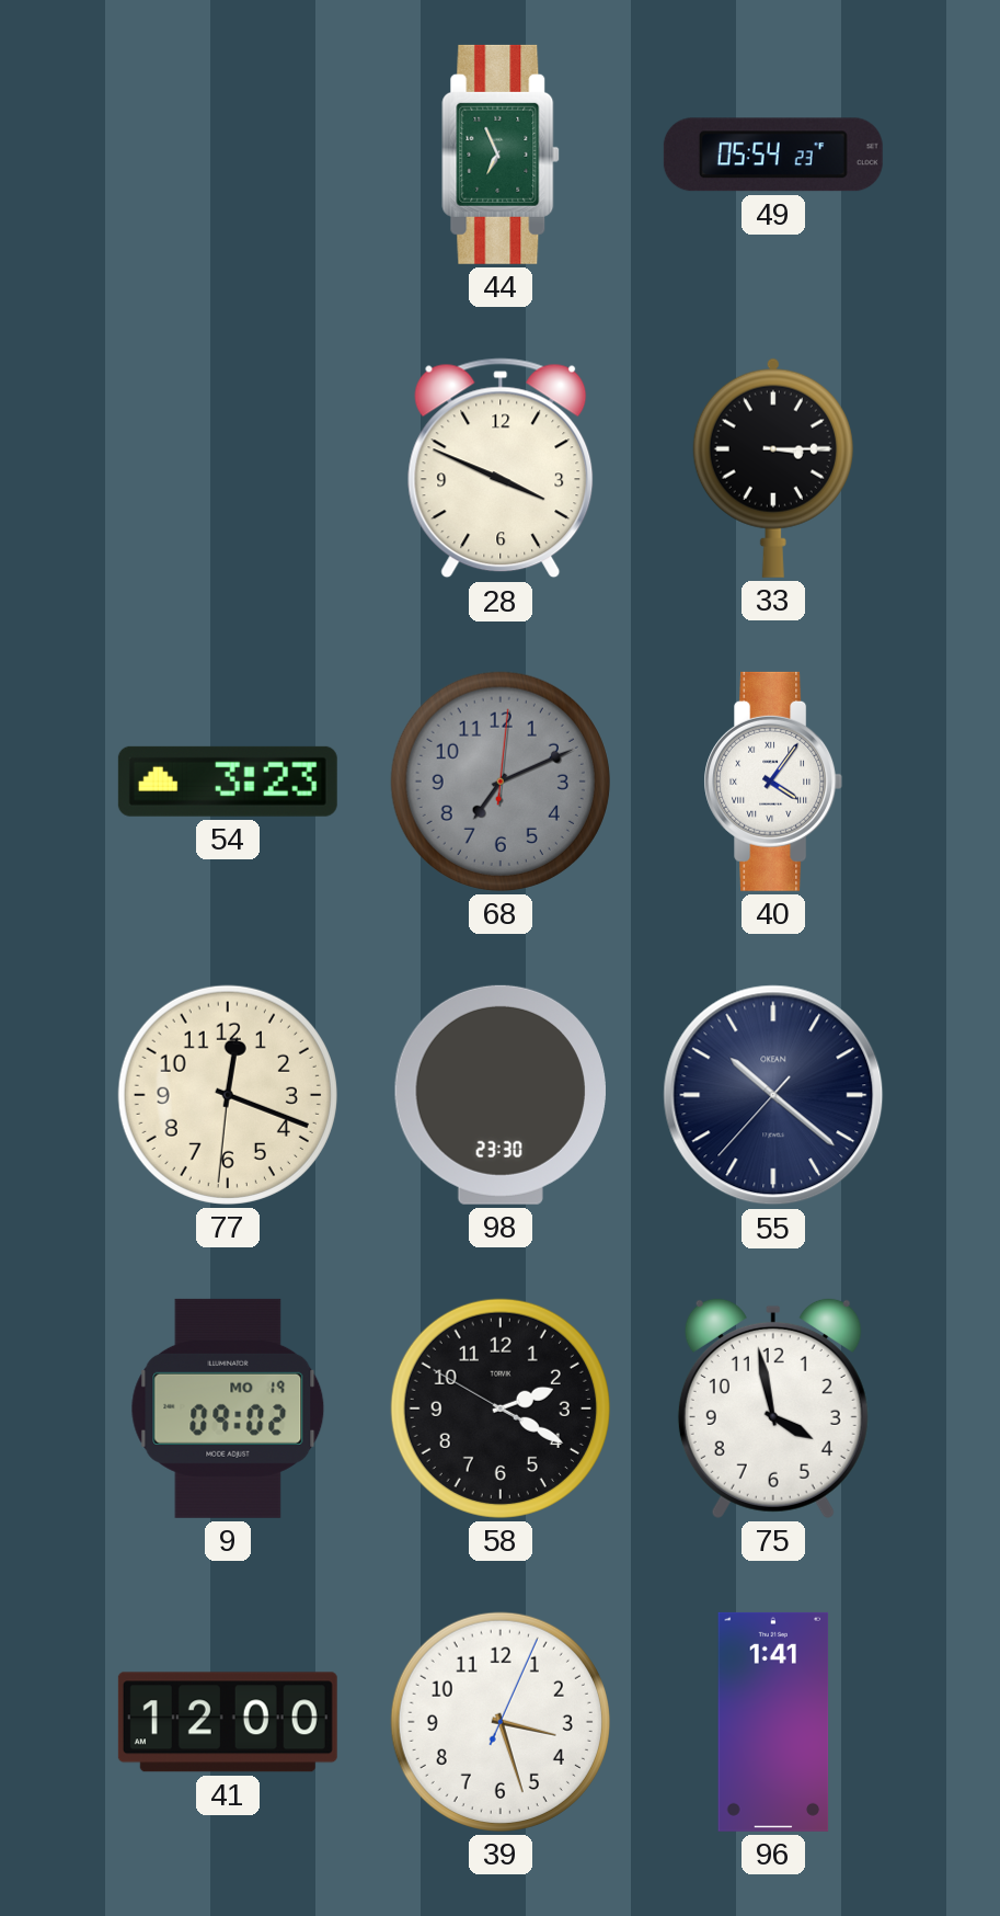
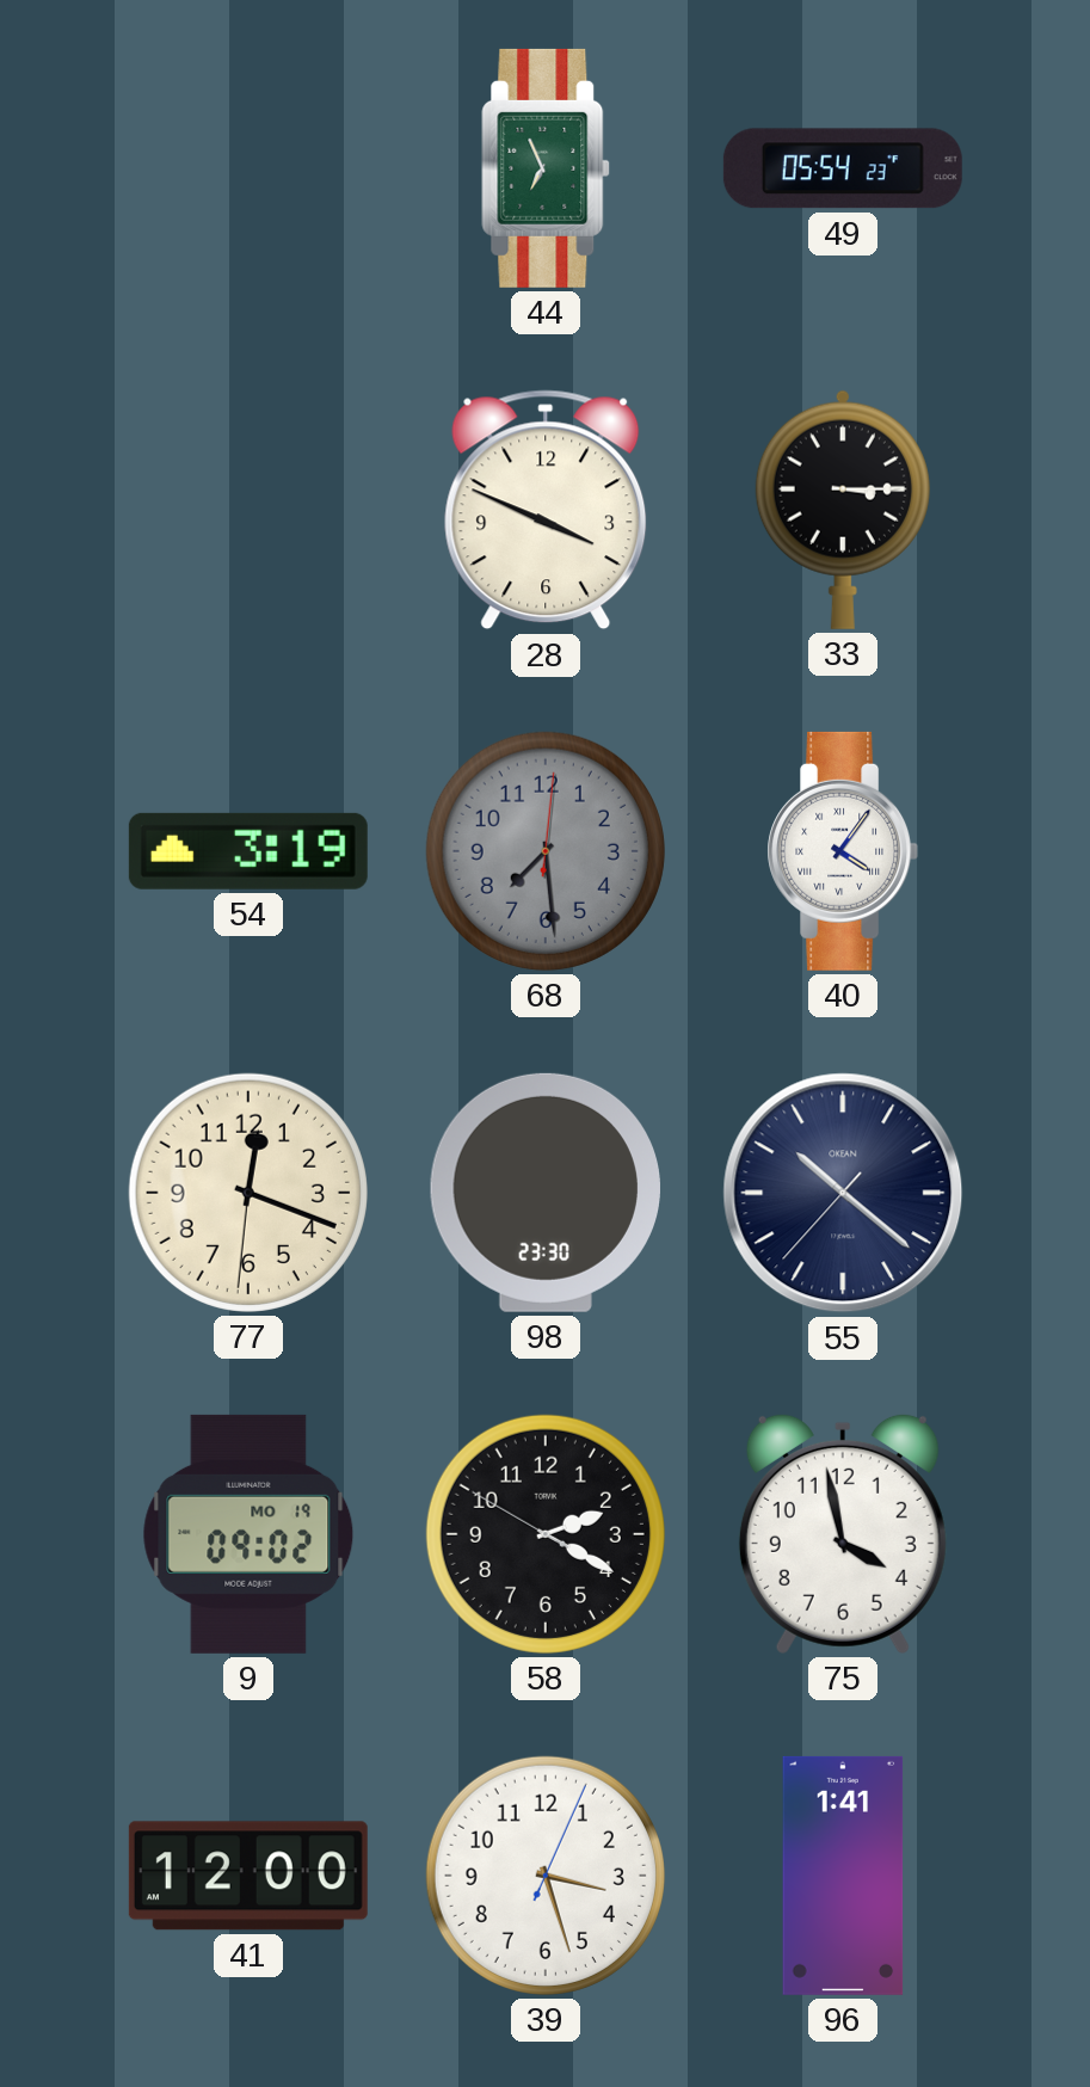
54: 3:23 -> 3:19
68: 7:11 -> 7:29
